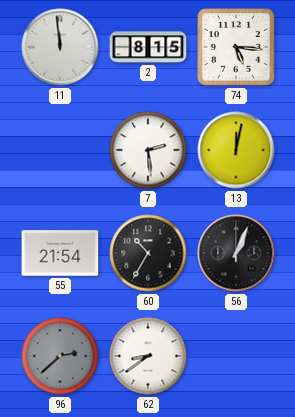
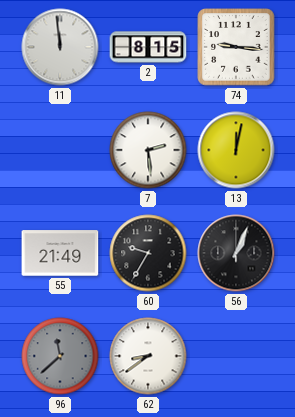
74: 5:16 -> 9:16
55: 21:54 -> 21:49
60: 10:35 -> 9:35
96: 2:38 -> 11:38
